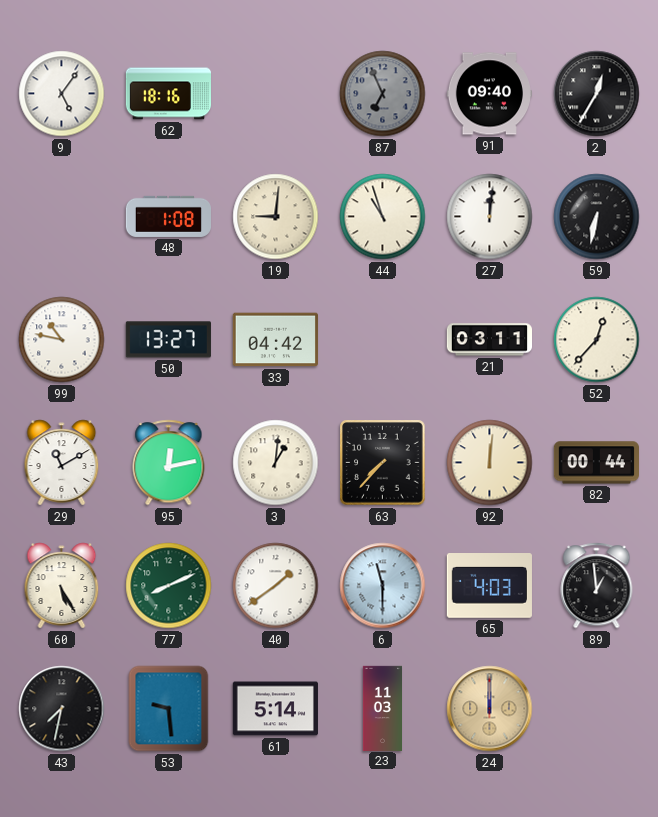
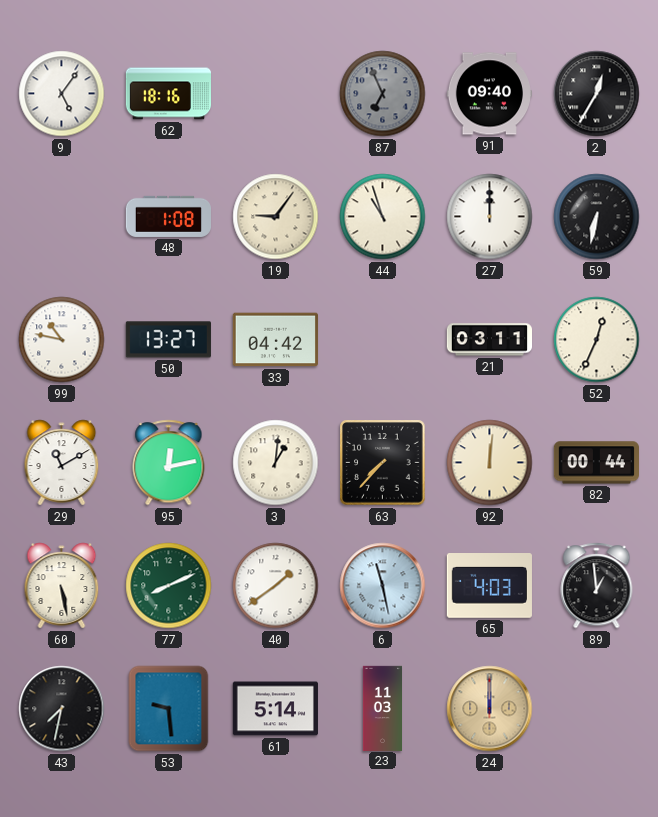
19: 9:01 -> 9:06
27: 12:01 -> 12:00
52: 12:37 -> 12:34
60: 5:25 -> 5:28
6: 11:30 -> 11:28
